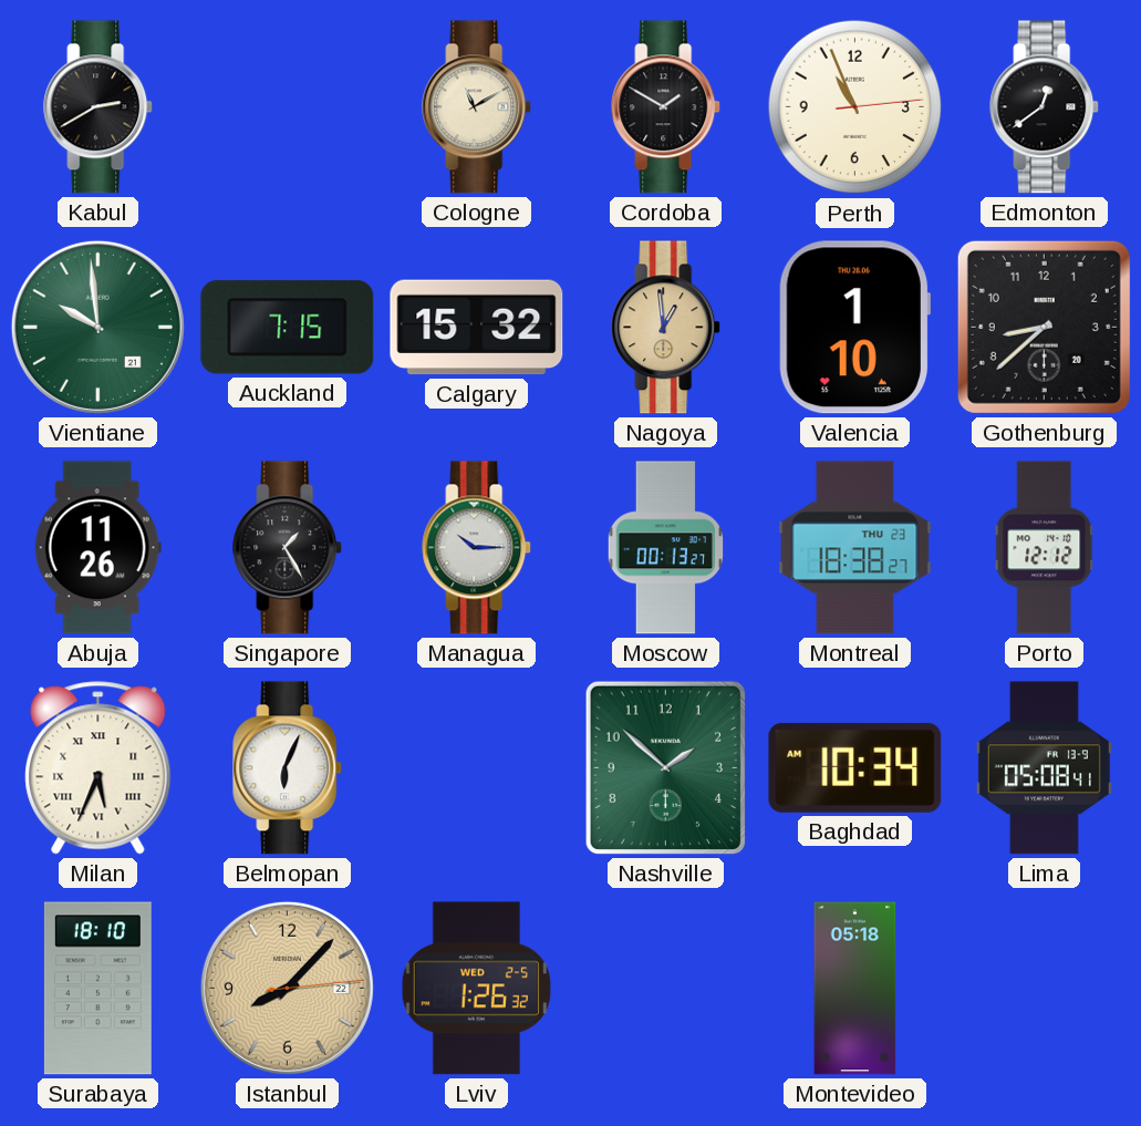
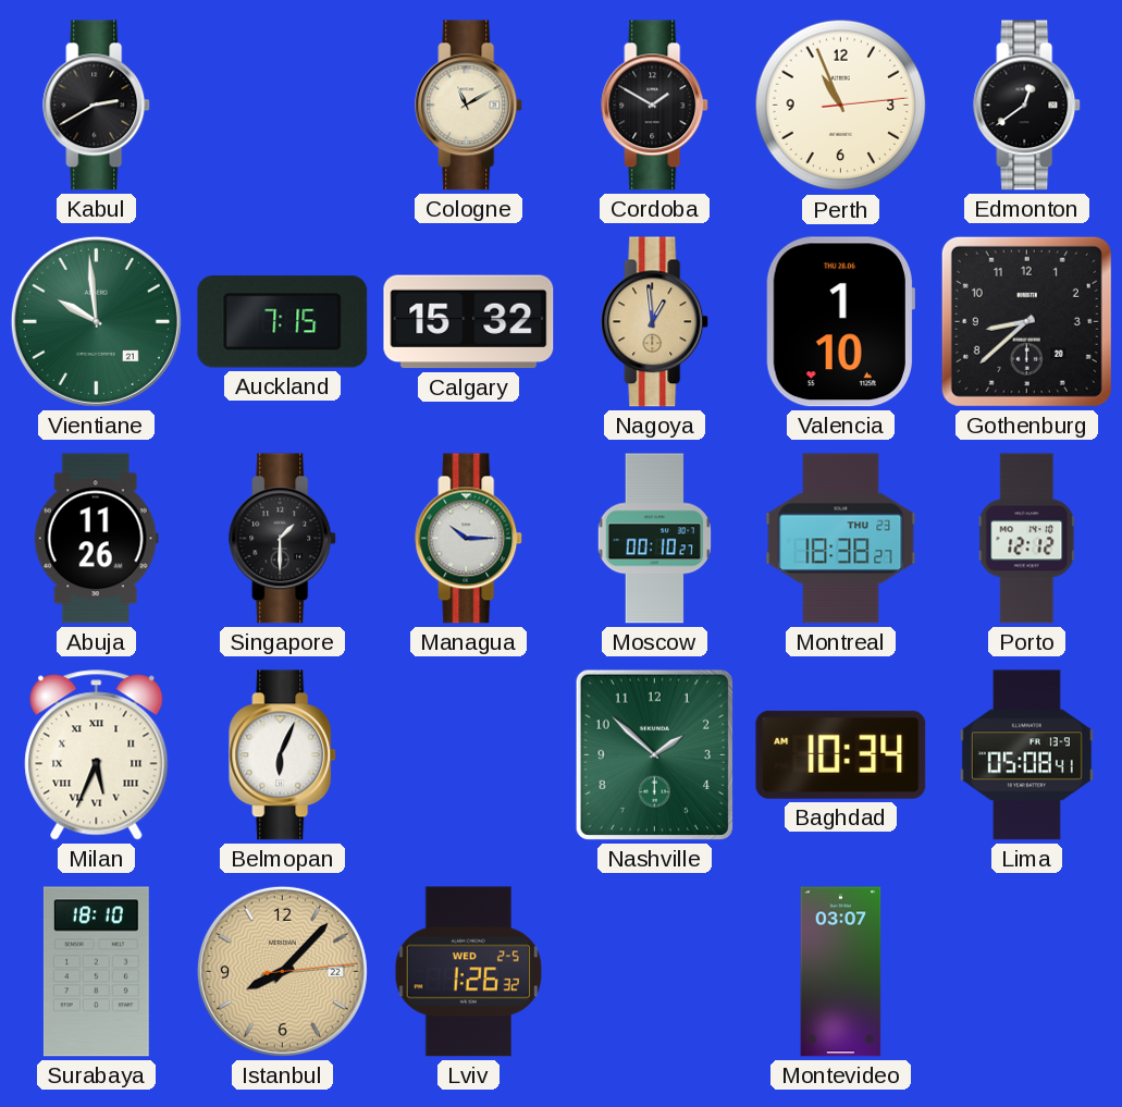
Singapore: 1:25 -> 1:30
Moscow: 00:13 -> 00:10
Montevideo: 05:18 -> 03:07
